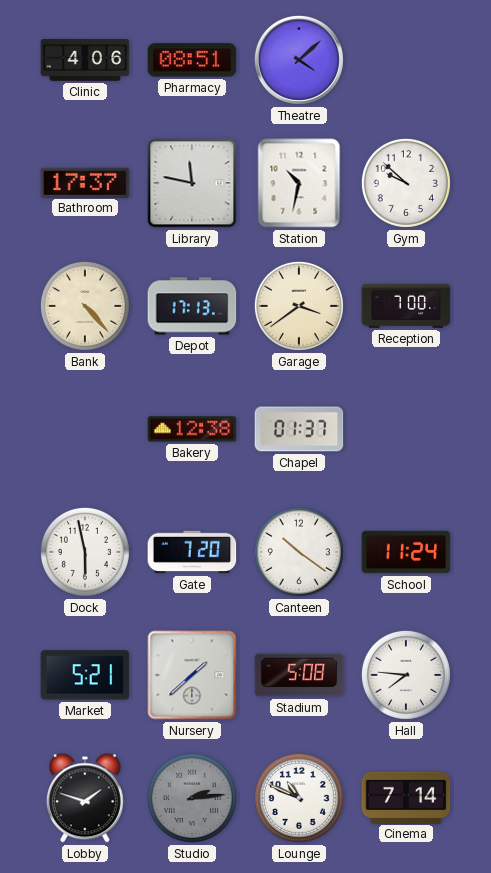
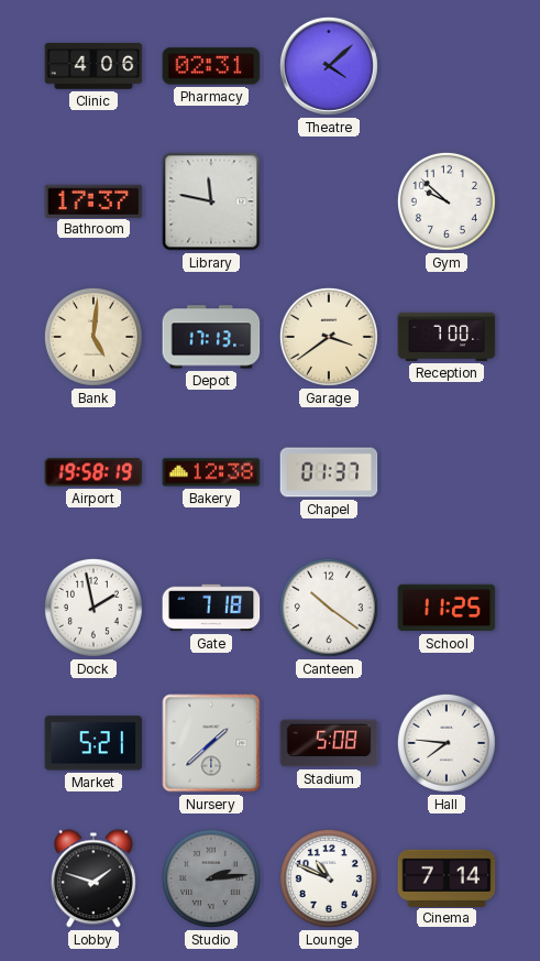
Pharmacy: 08:51 -> 02:31
Station: 10:32 -> none
Bank: 4:23 -> 5:01
Airport: none -> 19:58
Dock: 5:58 -> 1:58
Gate: 7:20 -> 7:18
School: 11:24 -> 11:25
